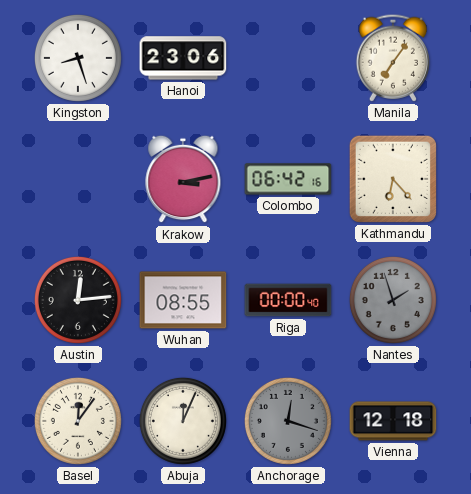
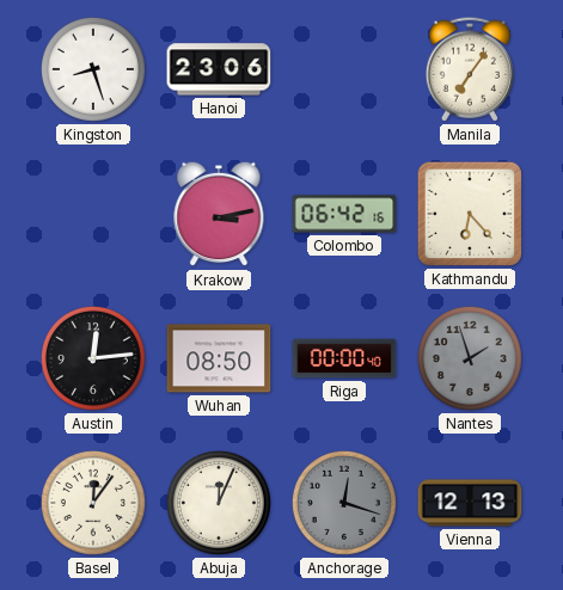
Wuhan: 08:55 -> 08:50
Vienna: 12:18 -> 12:13
